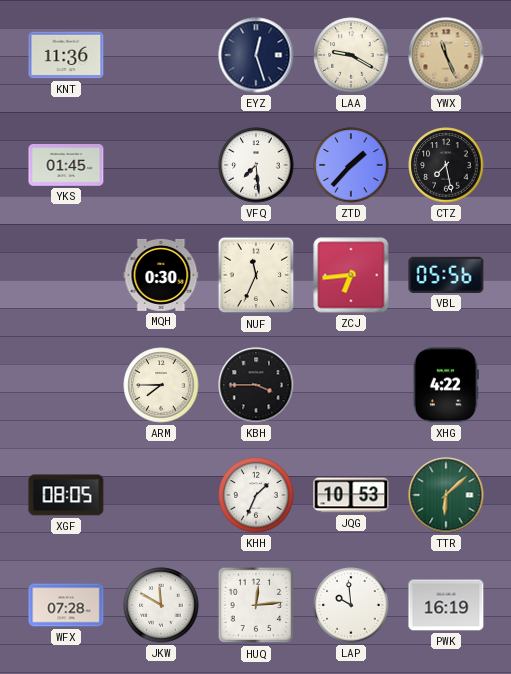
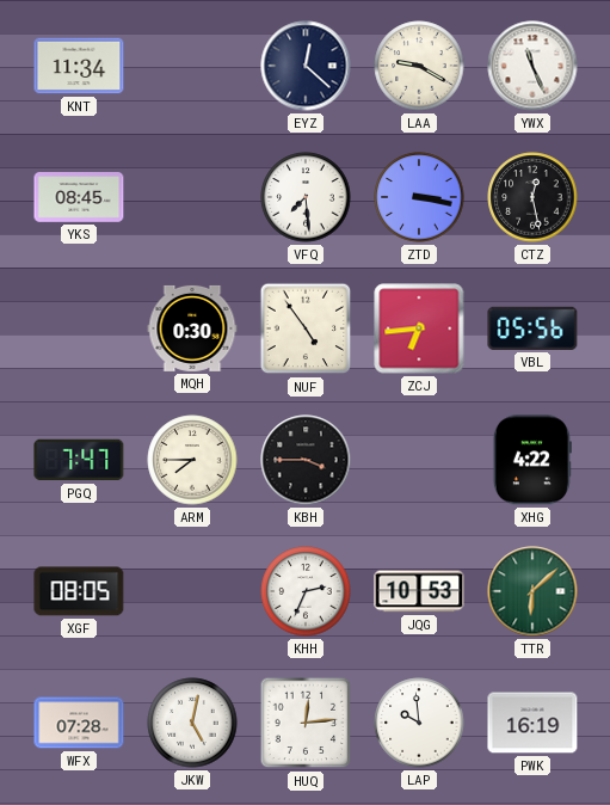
KNT: 11:36 -> 11:34
EYZ: 12:27 -> 12:22
YWX dial: champagne -> white
YKS: 01:45 -> 08:45
ZTD: 1:37 -> 3:17
CTZ: 7:28 -> 12:28
NUF: 11:34 -> 4:54
PGQ: none -> 7:47
KHH: 1:34 -> 2:34
JKW: 11:50 -> 5:02
